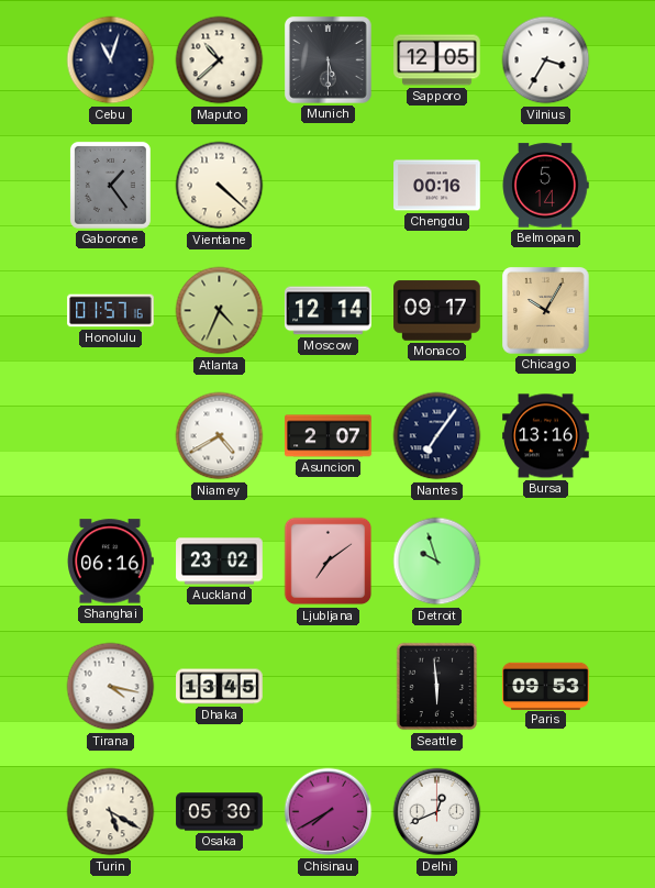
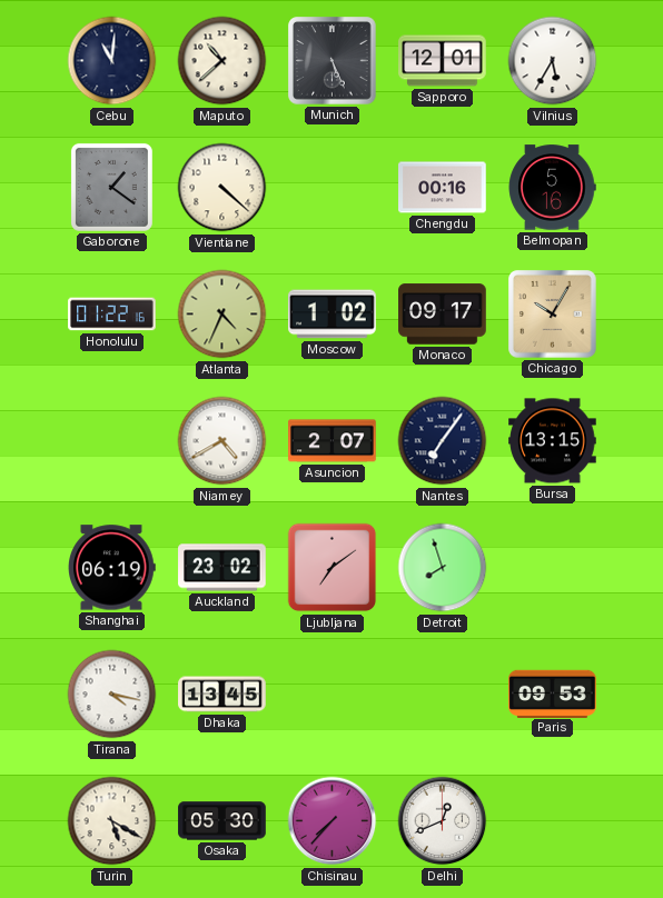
Cebu: 11:03 -> 11:01
Munich: 5:30 -> 5:26
Sapporo: 12:05 -> 12:01
Vilnius: 3:35 -> 5:35
Gaborone: 1:24 -> 1:21
Belmopan: 5:14 -> 5:16
Honolulu: 01:57 -> 01:22
Moscow: 12:14 -> 1:02
Bursa: 13:16 -> 13:15
Shanghai: 06:16 -> 06:19
Detroit: 9:57 -> 7:57
Seattle: 5:59 -> none
Chisinau: 7:40 -> 7:37
